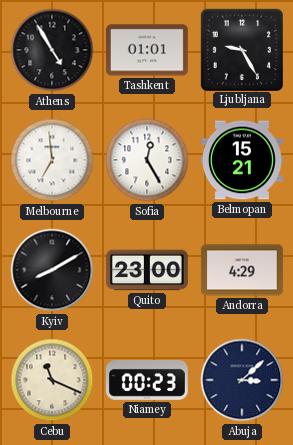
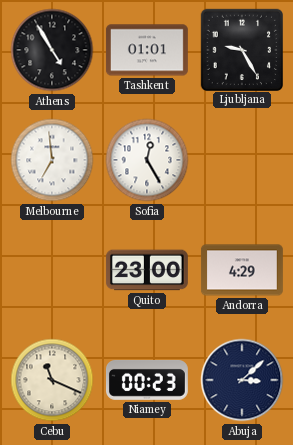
Belmopan: 15:21 -> none
Kyiv: 8:10 -> none
